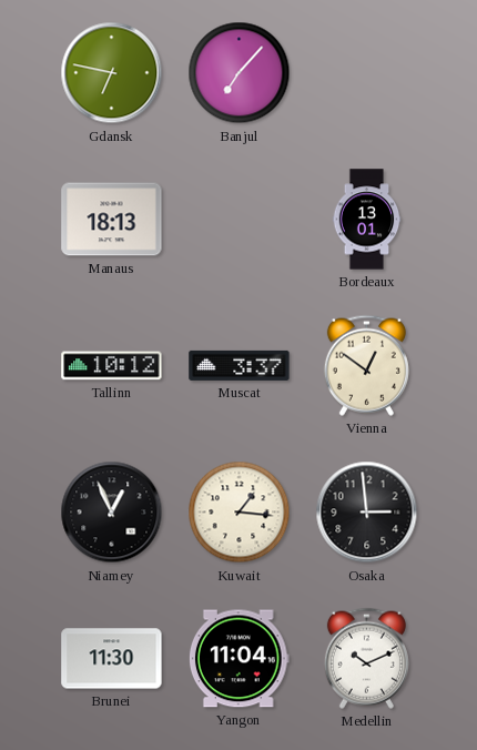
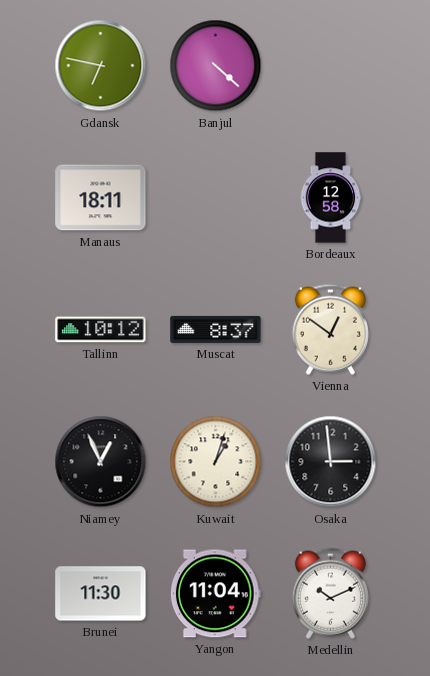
Banjul: 7:07 -> 4:22
Manaus: 18:13 -> 18:11
Bordeaux: 13:01 -> 12:58
Muscat: 3:37 -> 8:37
Kuwait: 1:16 -> 1:03
